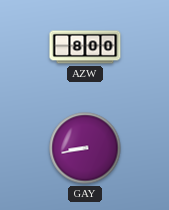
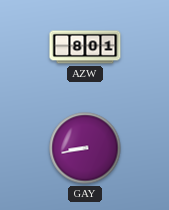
AZW: 8:00 -> 8:01
